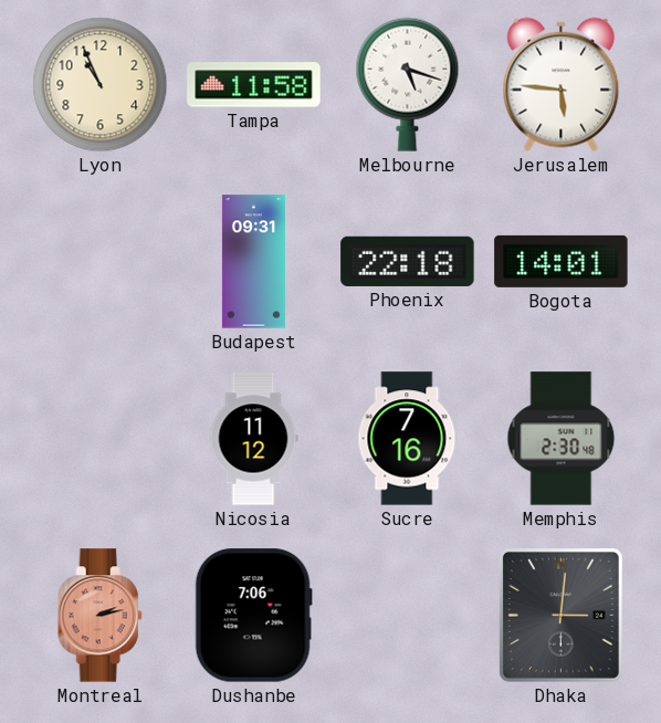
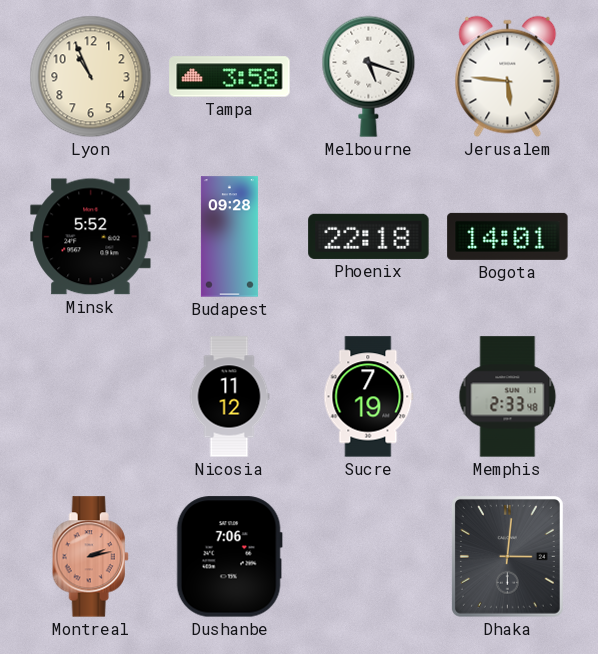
Tampa: 11:58 -> 3:58
Minsk: none -> 5:52
Budapest: 09:31 -> 09:28
Sucre: 7:16 -> 7:19
Memphis: 2:30 -> 2:33
